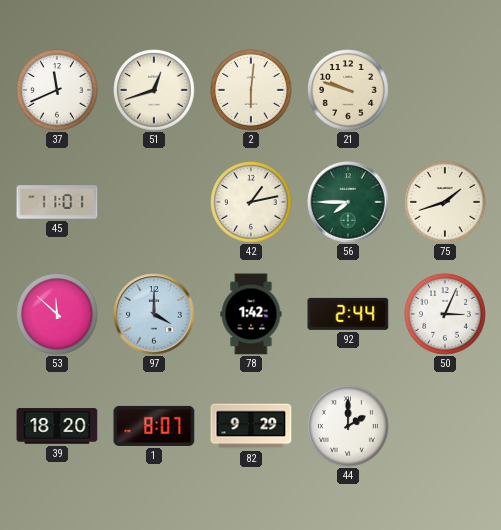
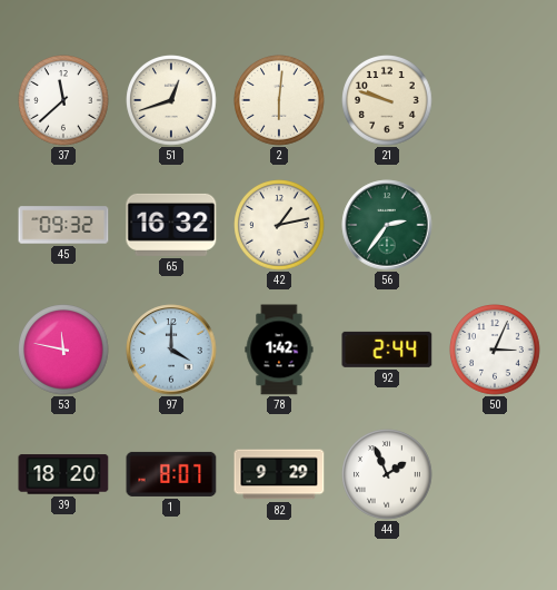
37: 11:41 -> 11:38
45: 11:01 -> 09:32
65: none -> 16:32
56: 7:45 -> 2:36
75: 1:42 -> none
53: 11:52 -> 11:47
44: 2:00 -> 1:56
